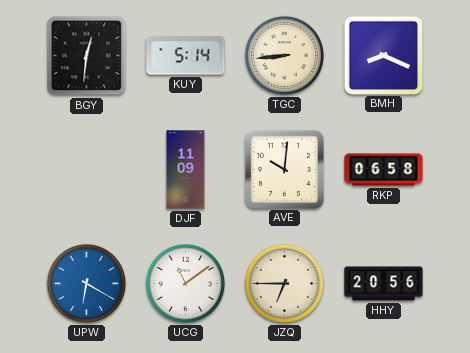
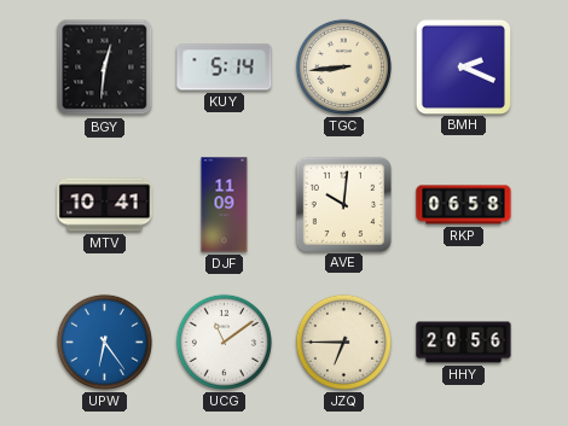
BMH: 8:19 -> 2:19
MTV: none -> 10:41
UPW: 6:20 -> 6:24
